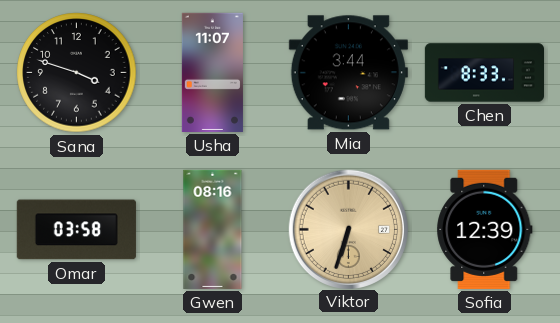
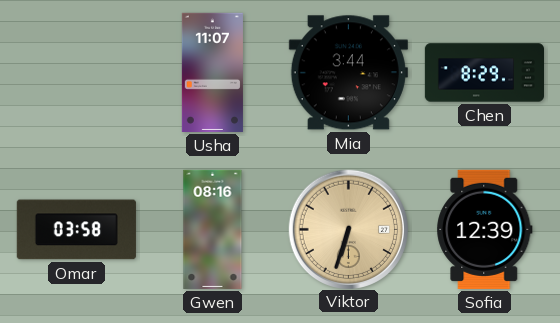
Sana: 3:48 -> none
Chen: 8:33 -> 8:29
